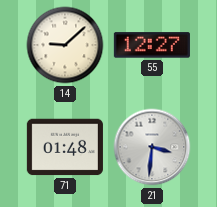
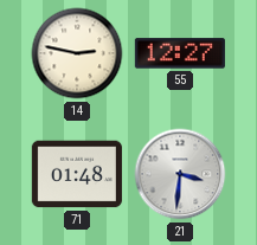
14: 9:08 -> 2:47
